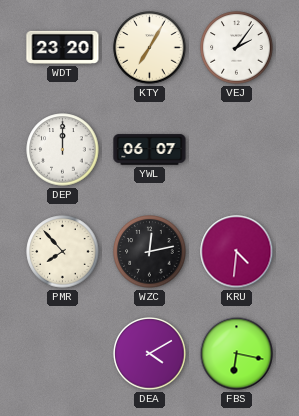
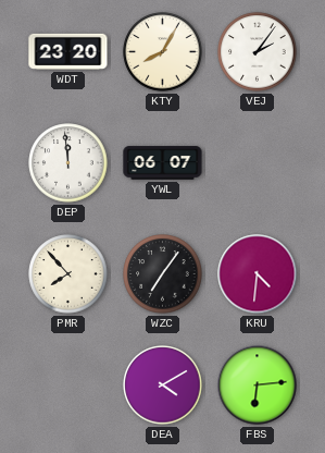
KTY: 7:05 -> 8:05
DEP: 12:00 -> 11:59
WZC: 12:13 -> 7:06
FBS: 6:17 -> 6:14
